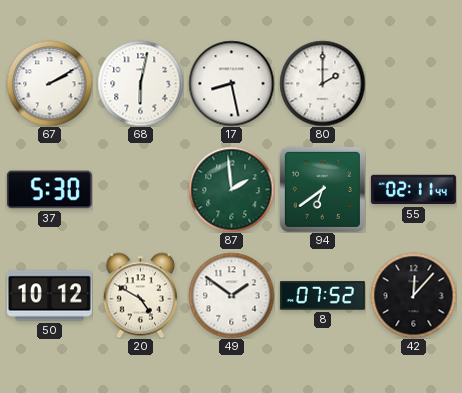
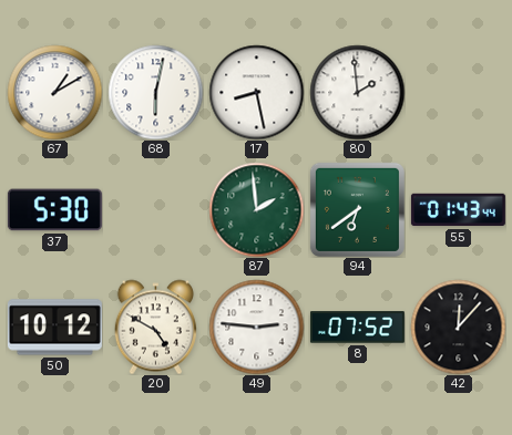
67: 2:10 -> 1:10
80: 2:00 -> 1:59
55: 02:11 -> 01:43
49: 1:51 -> 2:46
